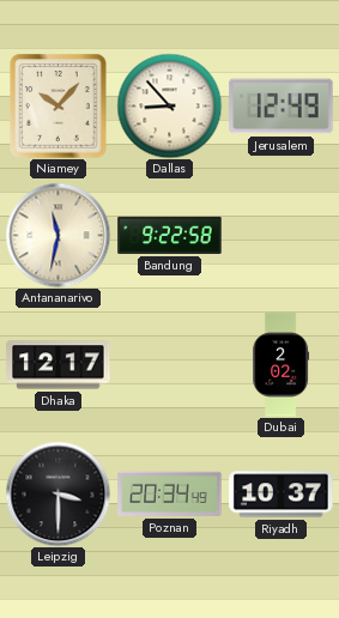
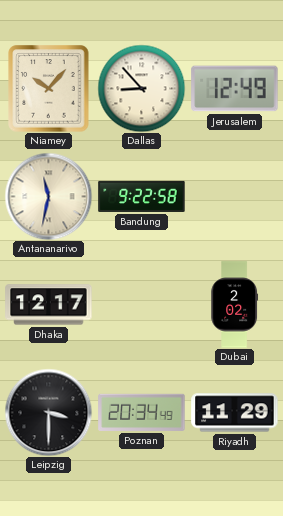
Riyadh: 10:37 -> 11:29
